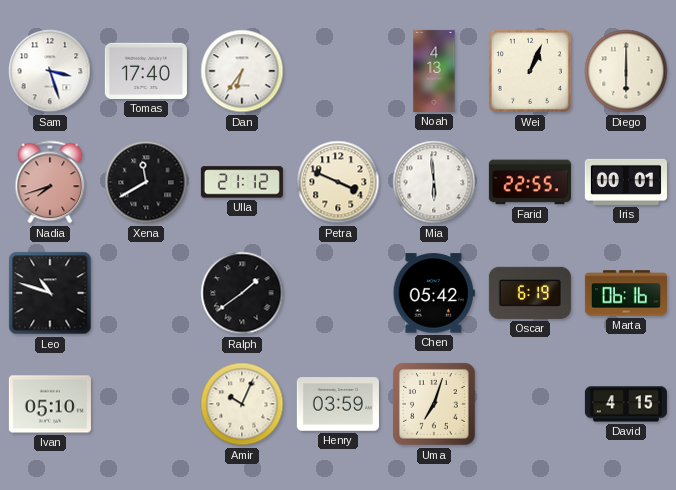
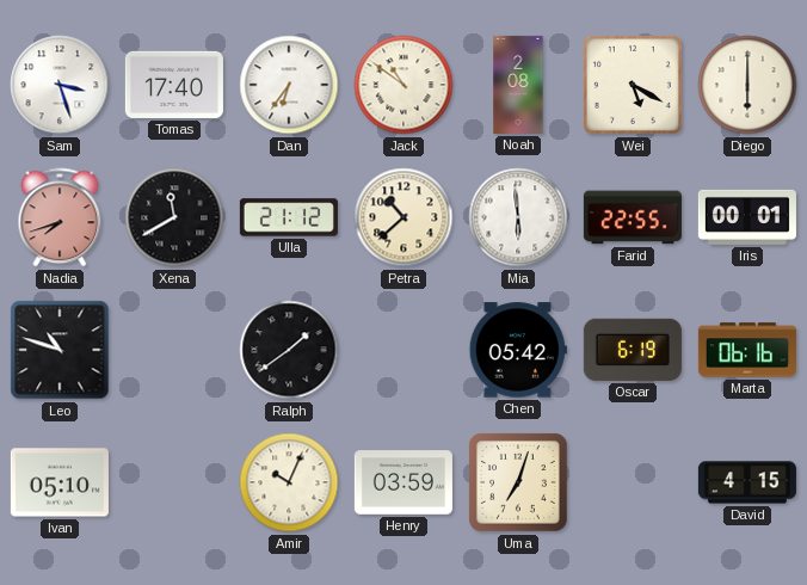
Jack: none -> 10:51
Noah: 4:13 -> 2:08
Wei: 1:04 -> 5:20
Petra: 3:49 -> 10:38
